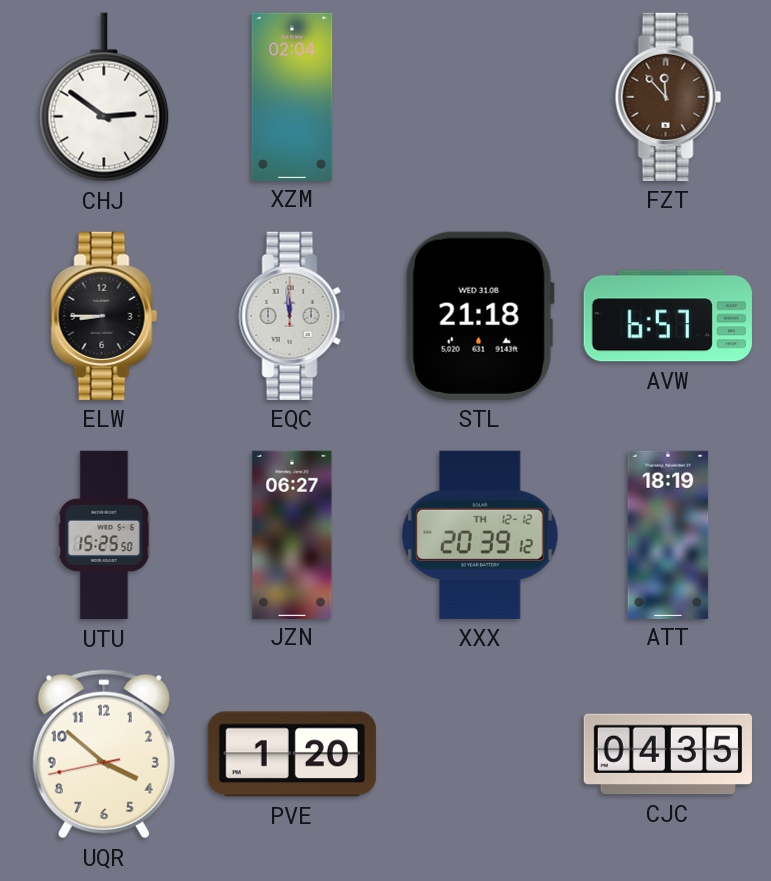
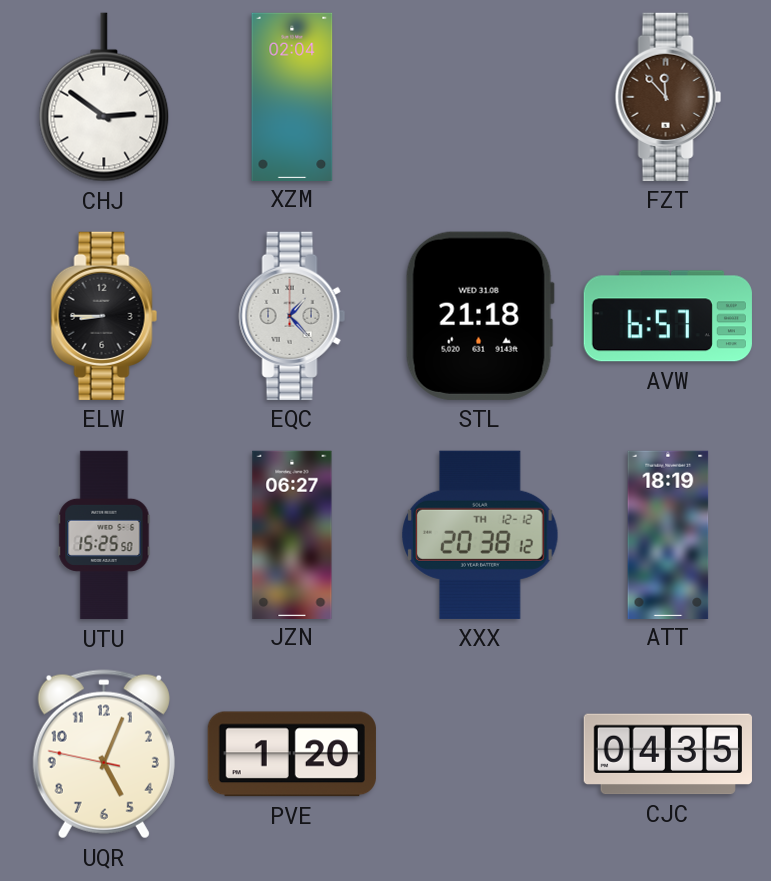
EQC: 11:59 -> 1:23
XXX: 20:39 -> 20:38
UQR: 3:51 -> 5:03
